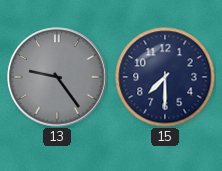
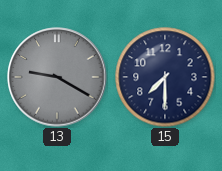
13: 9:24 -> 9:20
